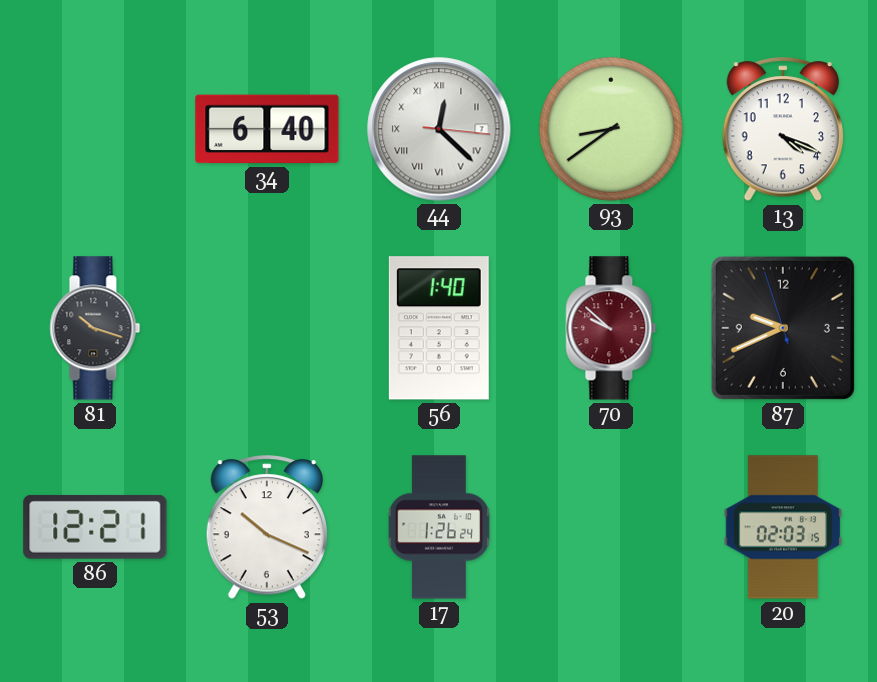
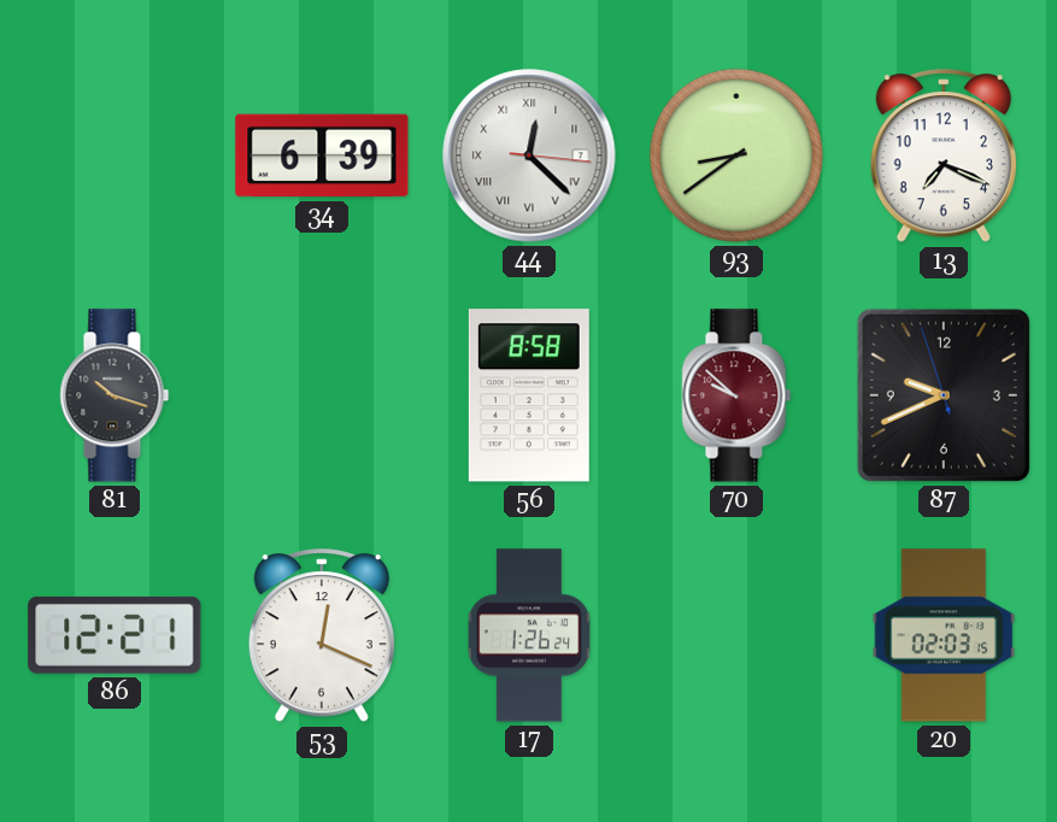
34: 6:40 -> 6:39
13: 4:19 -> 7:19
56: 1:40 -> 8:58
53: 10:19 -> 12:19
